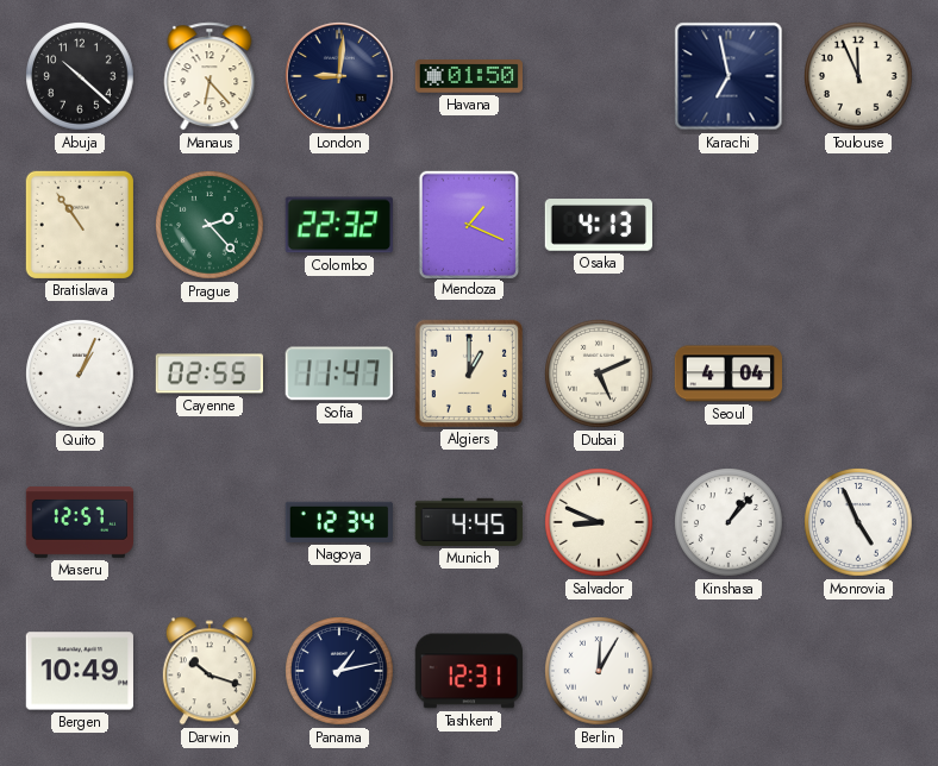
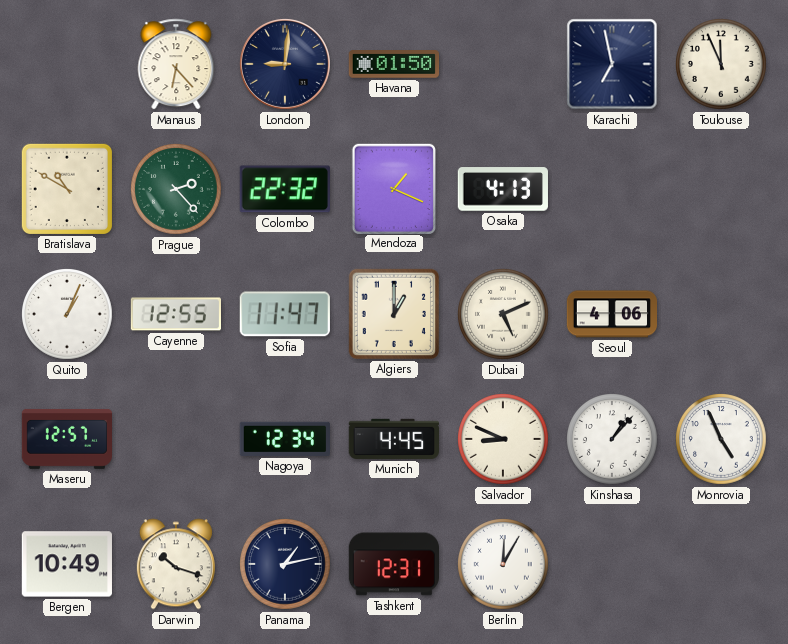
Abuja: 10:22 -> none
Bratislava: 10:54 -> 10:50
Cayenne: 02:55 -> 12:55
Seoul: 4:04 -> 4:06
